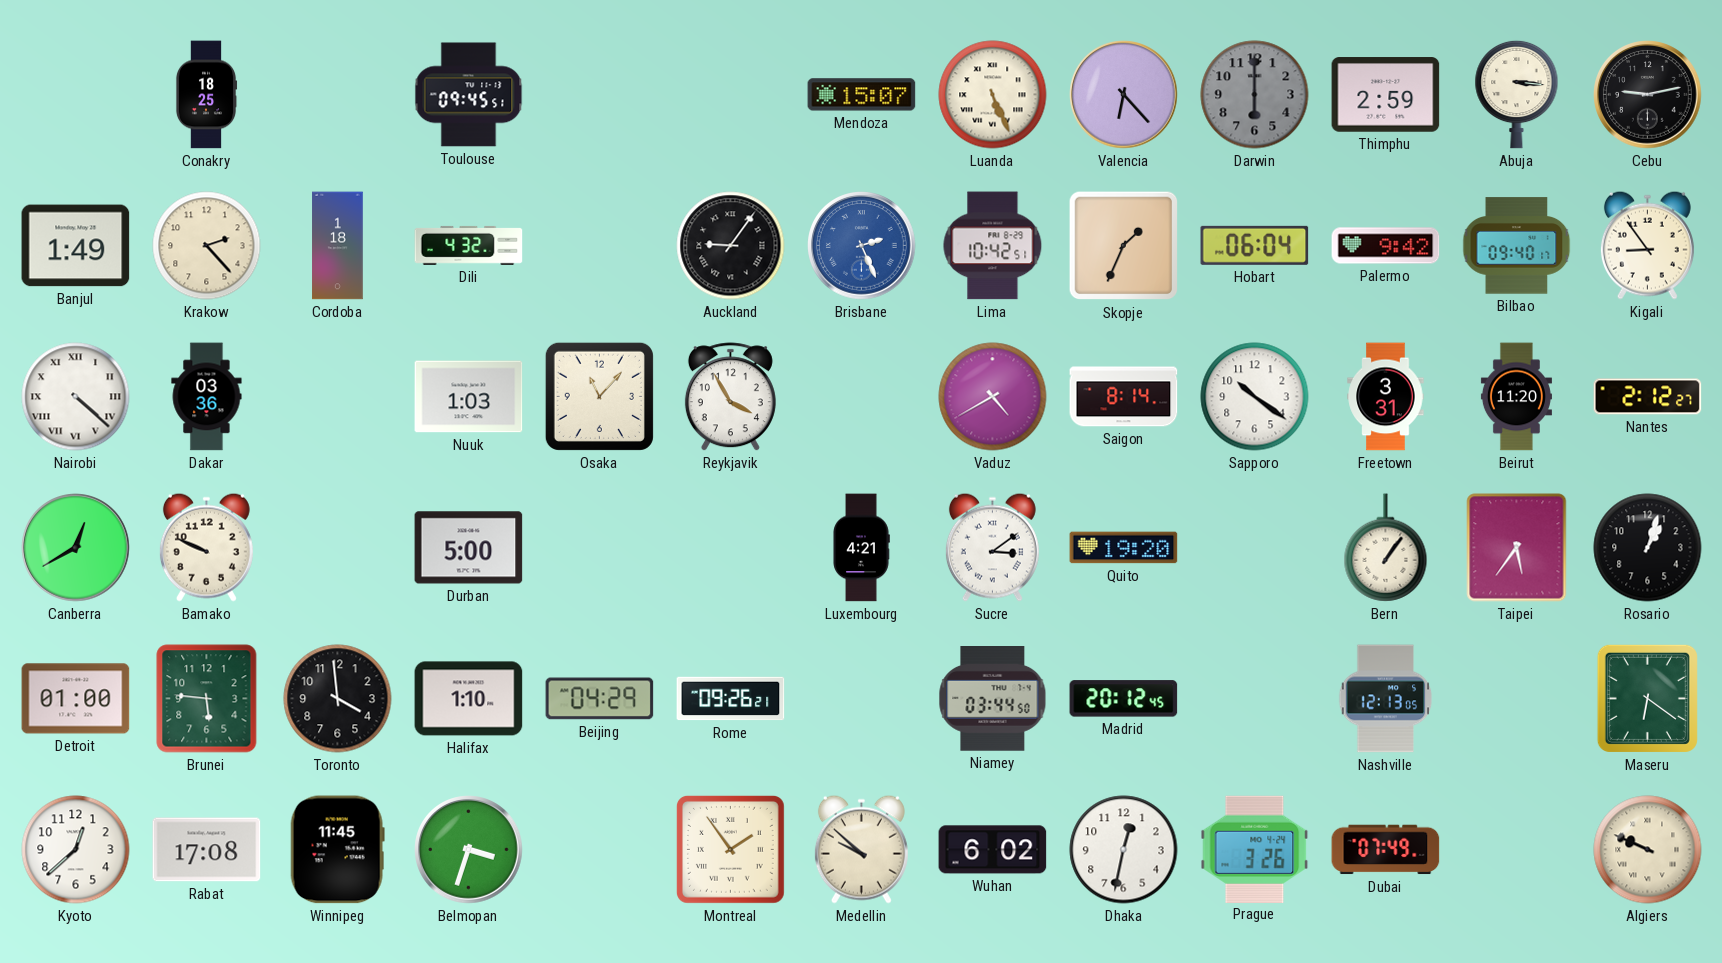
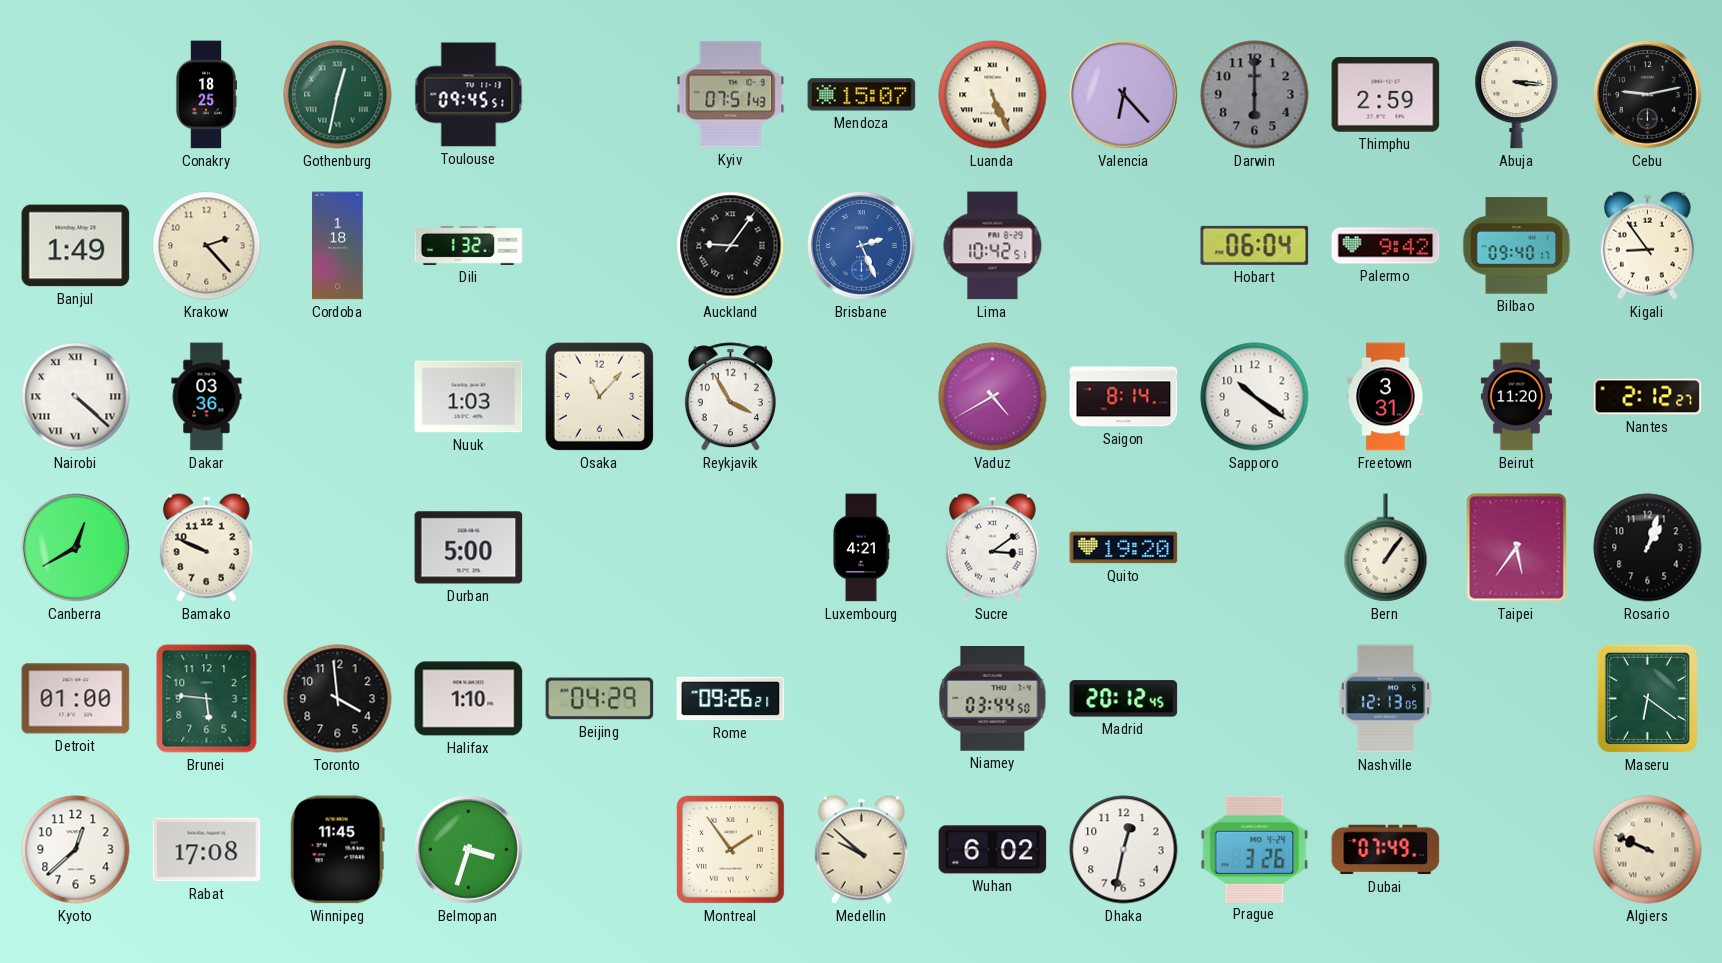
Gothenburg: none -> 12:32
Kyiv: none -> 07:51
Dili: 4:32 -> 1:32
Skopje: 1:34 -> none
